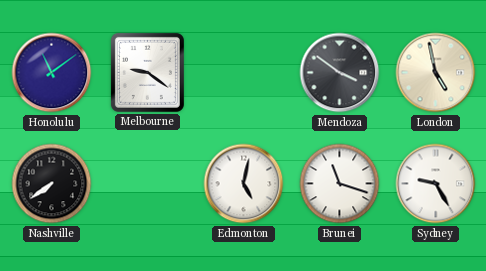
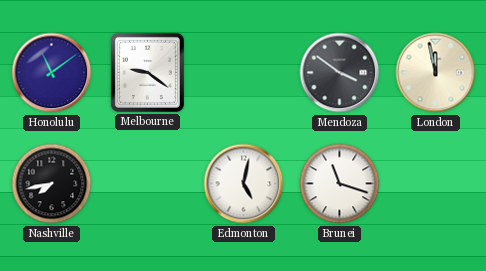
London: 4:58 -> 11:58
Nashville: 7:39 -> 7:43
Sydney: 9:25 -> none
